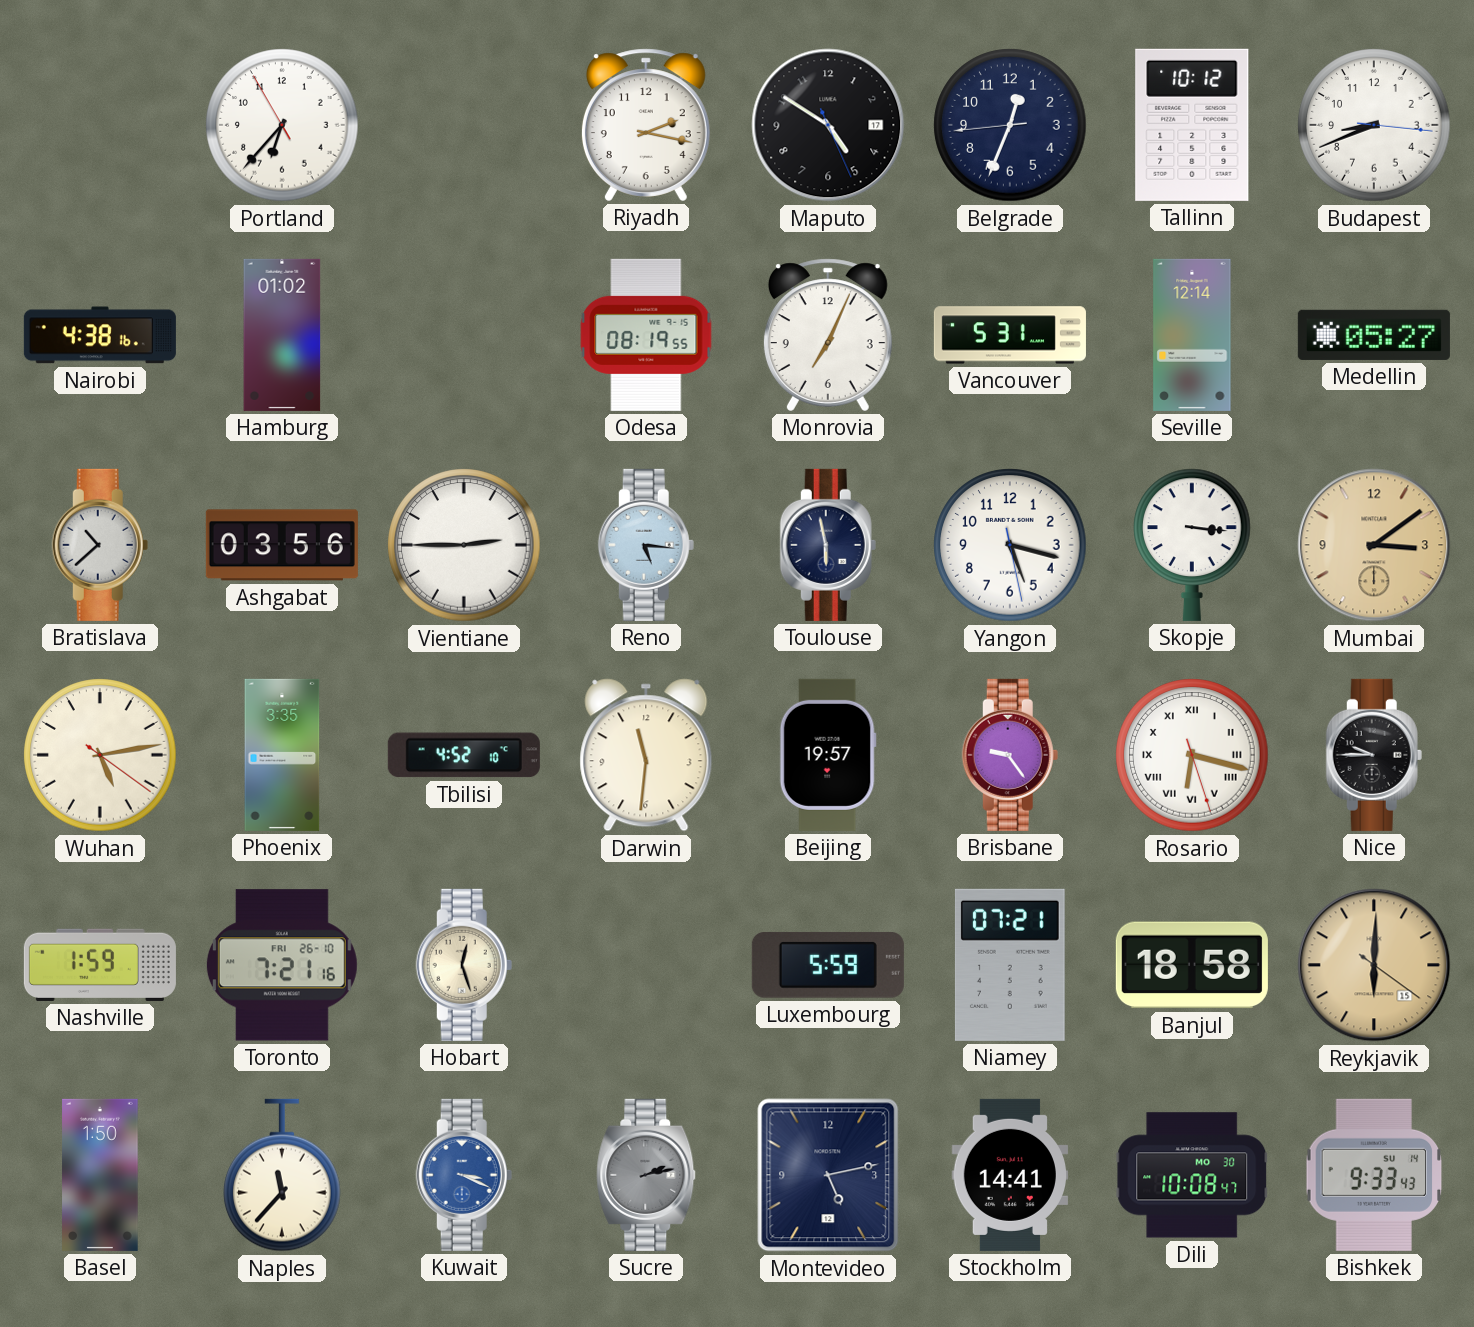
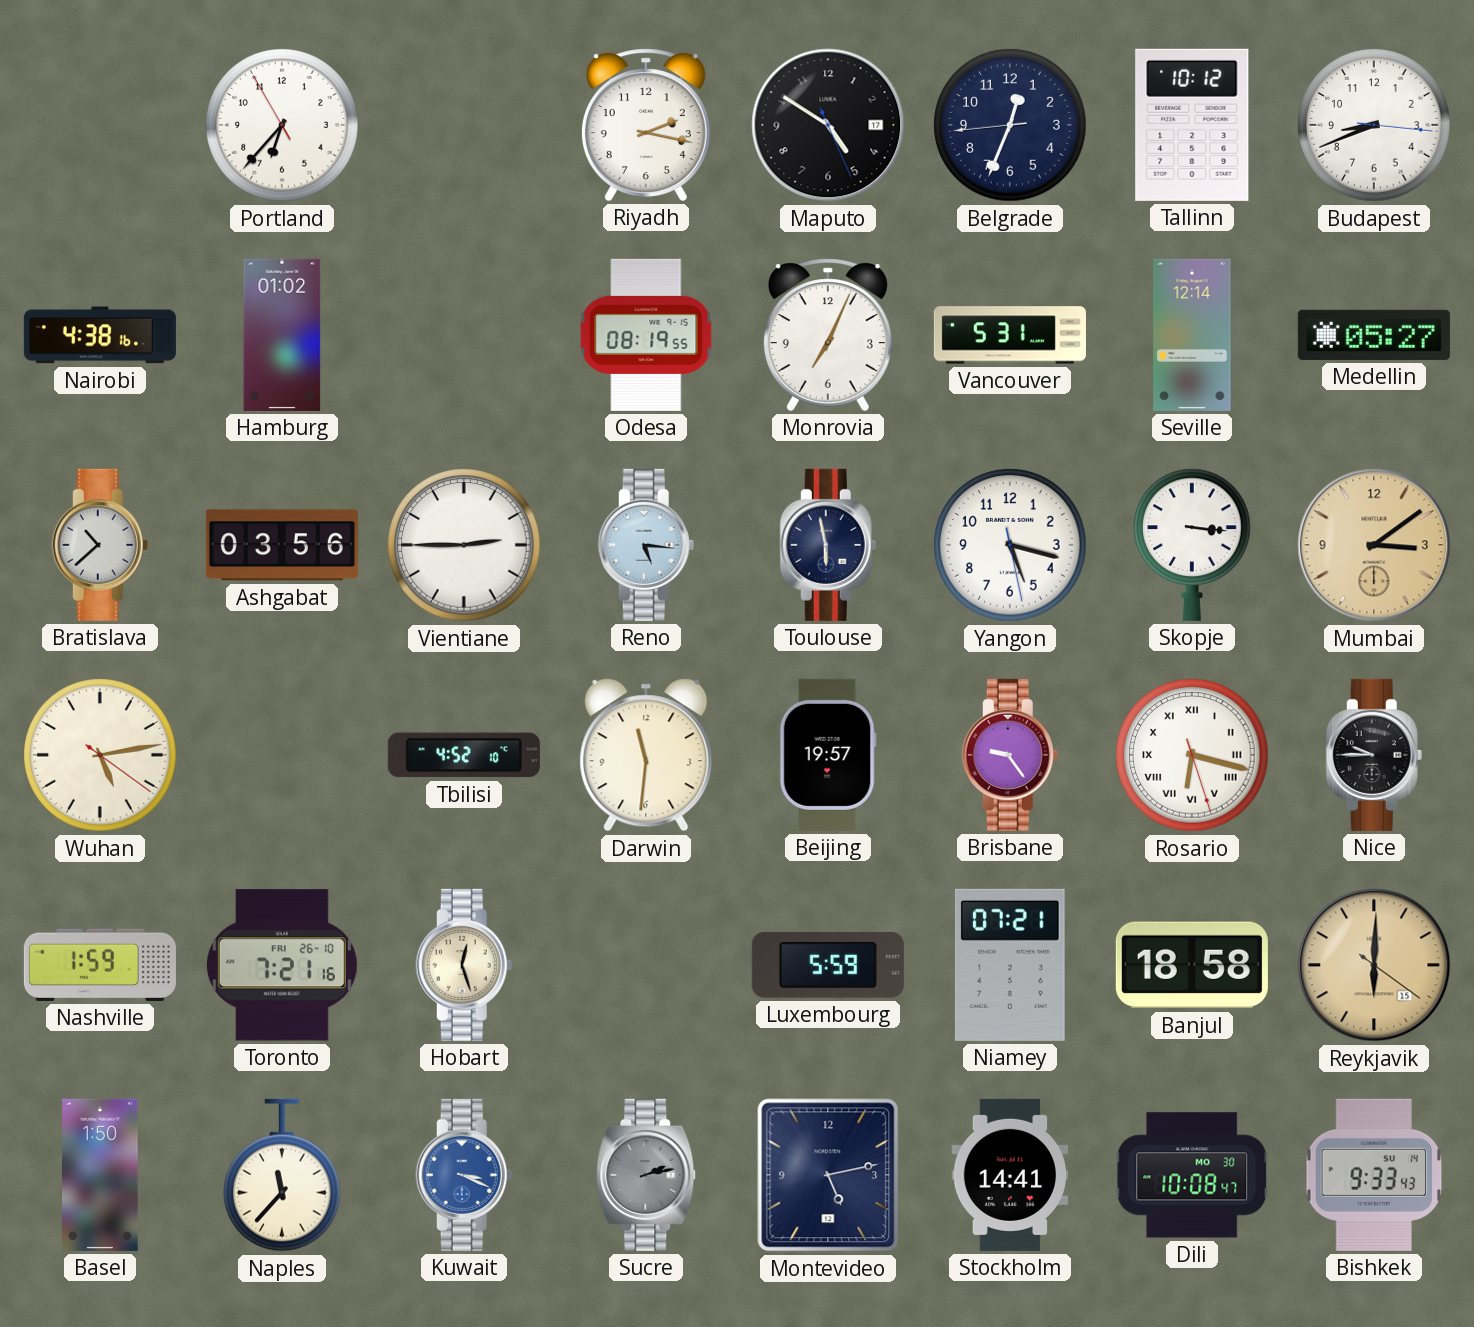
Phoenix: 3:35 -> none
